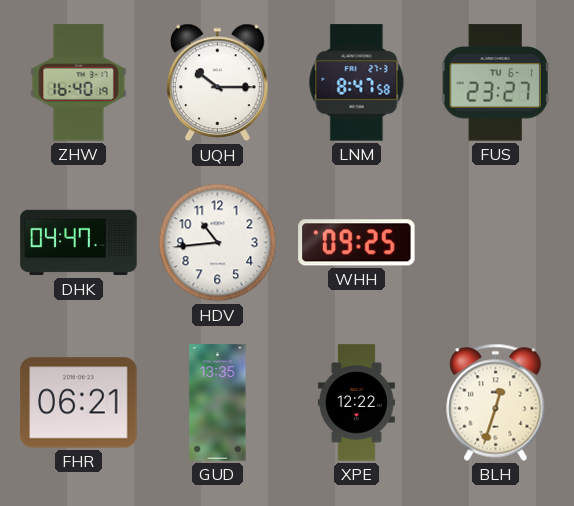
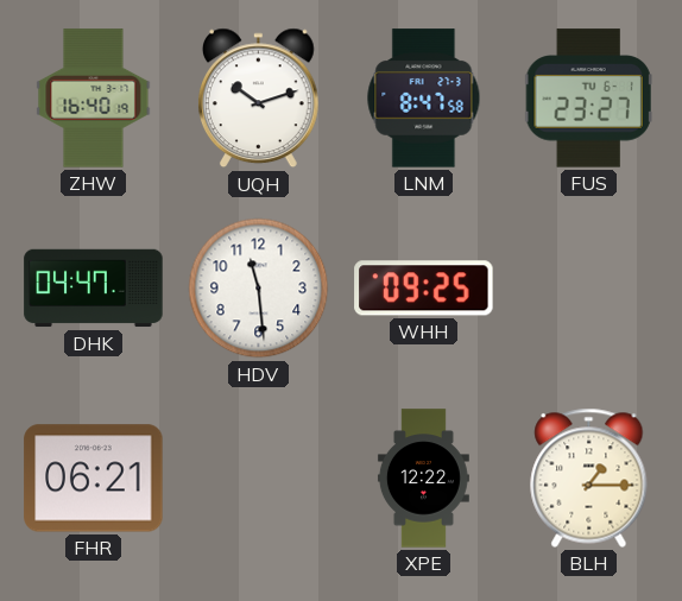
UQH: 10:15 -> 10:12
HDV: 10:44 -> 11:29
GUD: 13:35 -> none
BLH: 12:33 -> 1:15
